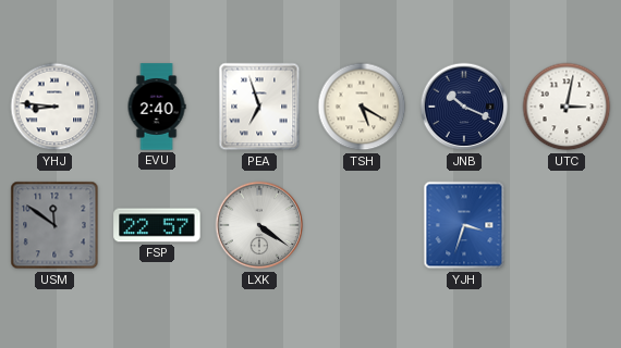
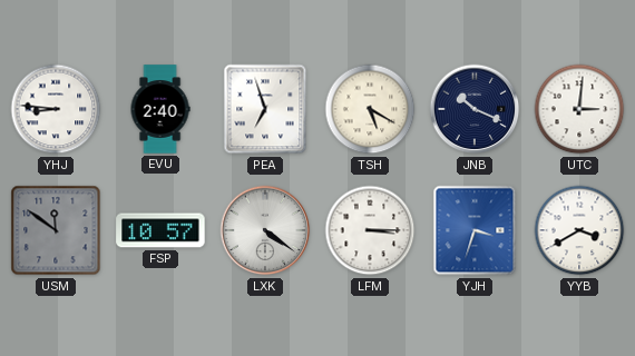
UTC: 3:02 -> 3:01
FSP: 22:57 -> 10:57
LFM: none -> 3:15
YYB: none -> 3:40
